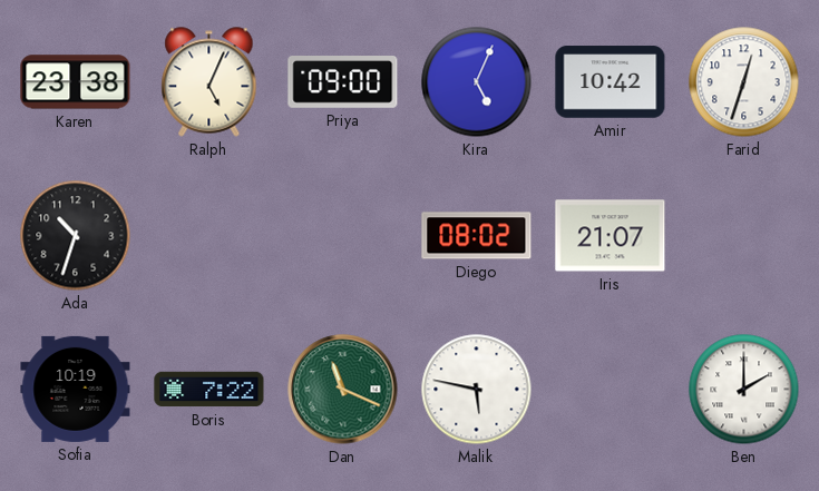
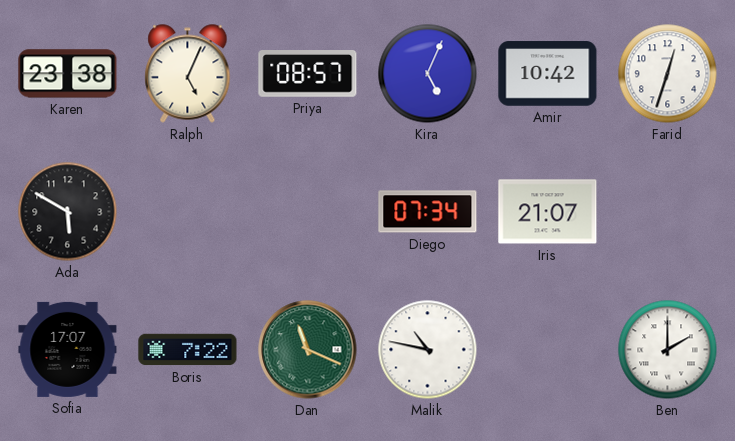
Priya: 09:00 -> 08:57
Ada: 10:33 -> 5:50
Diego: 08:02 -> 07:34
Sofia: 10:19 -> 17:07
Malik: 5:47 -> 10:47
